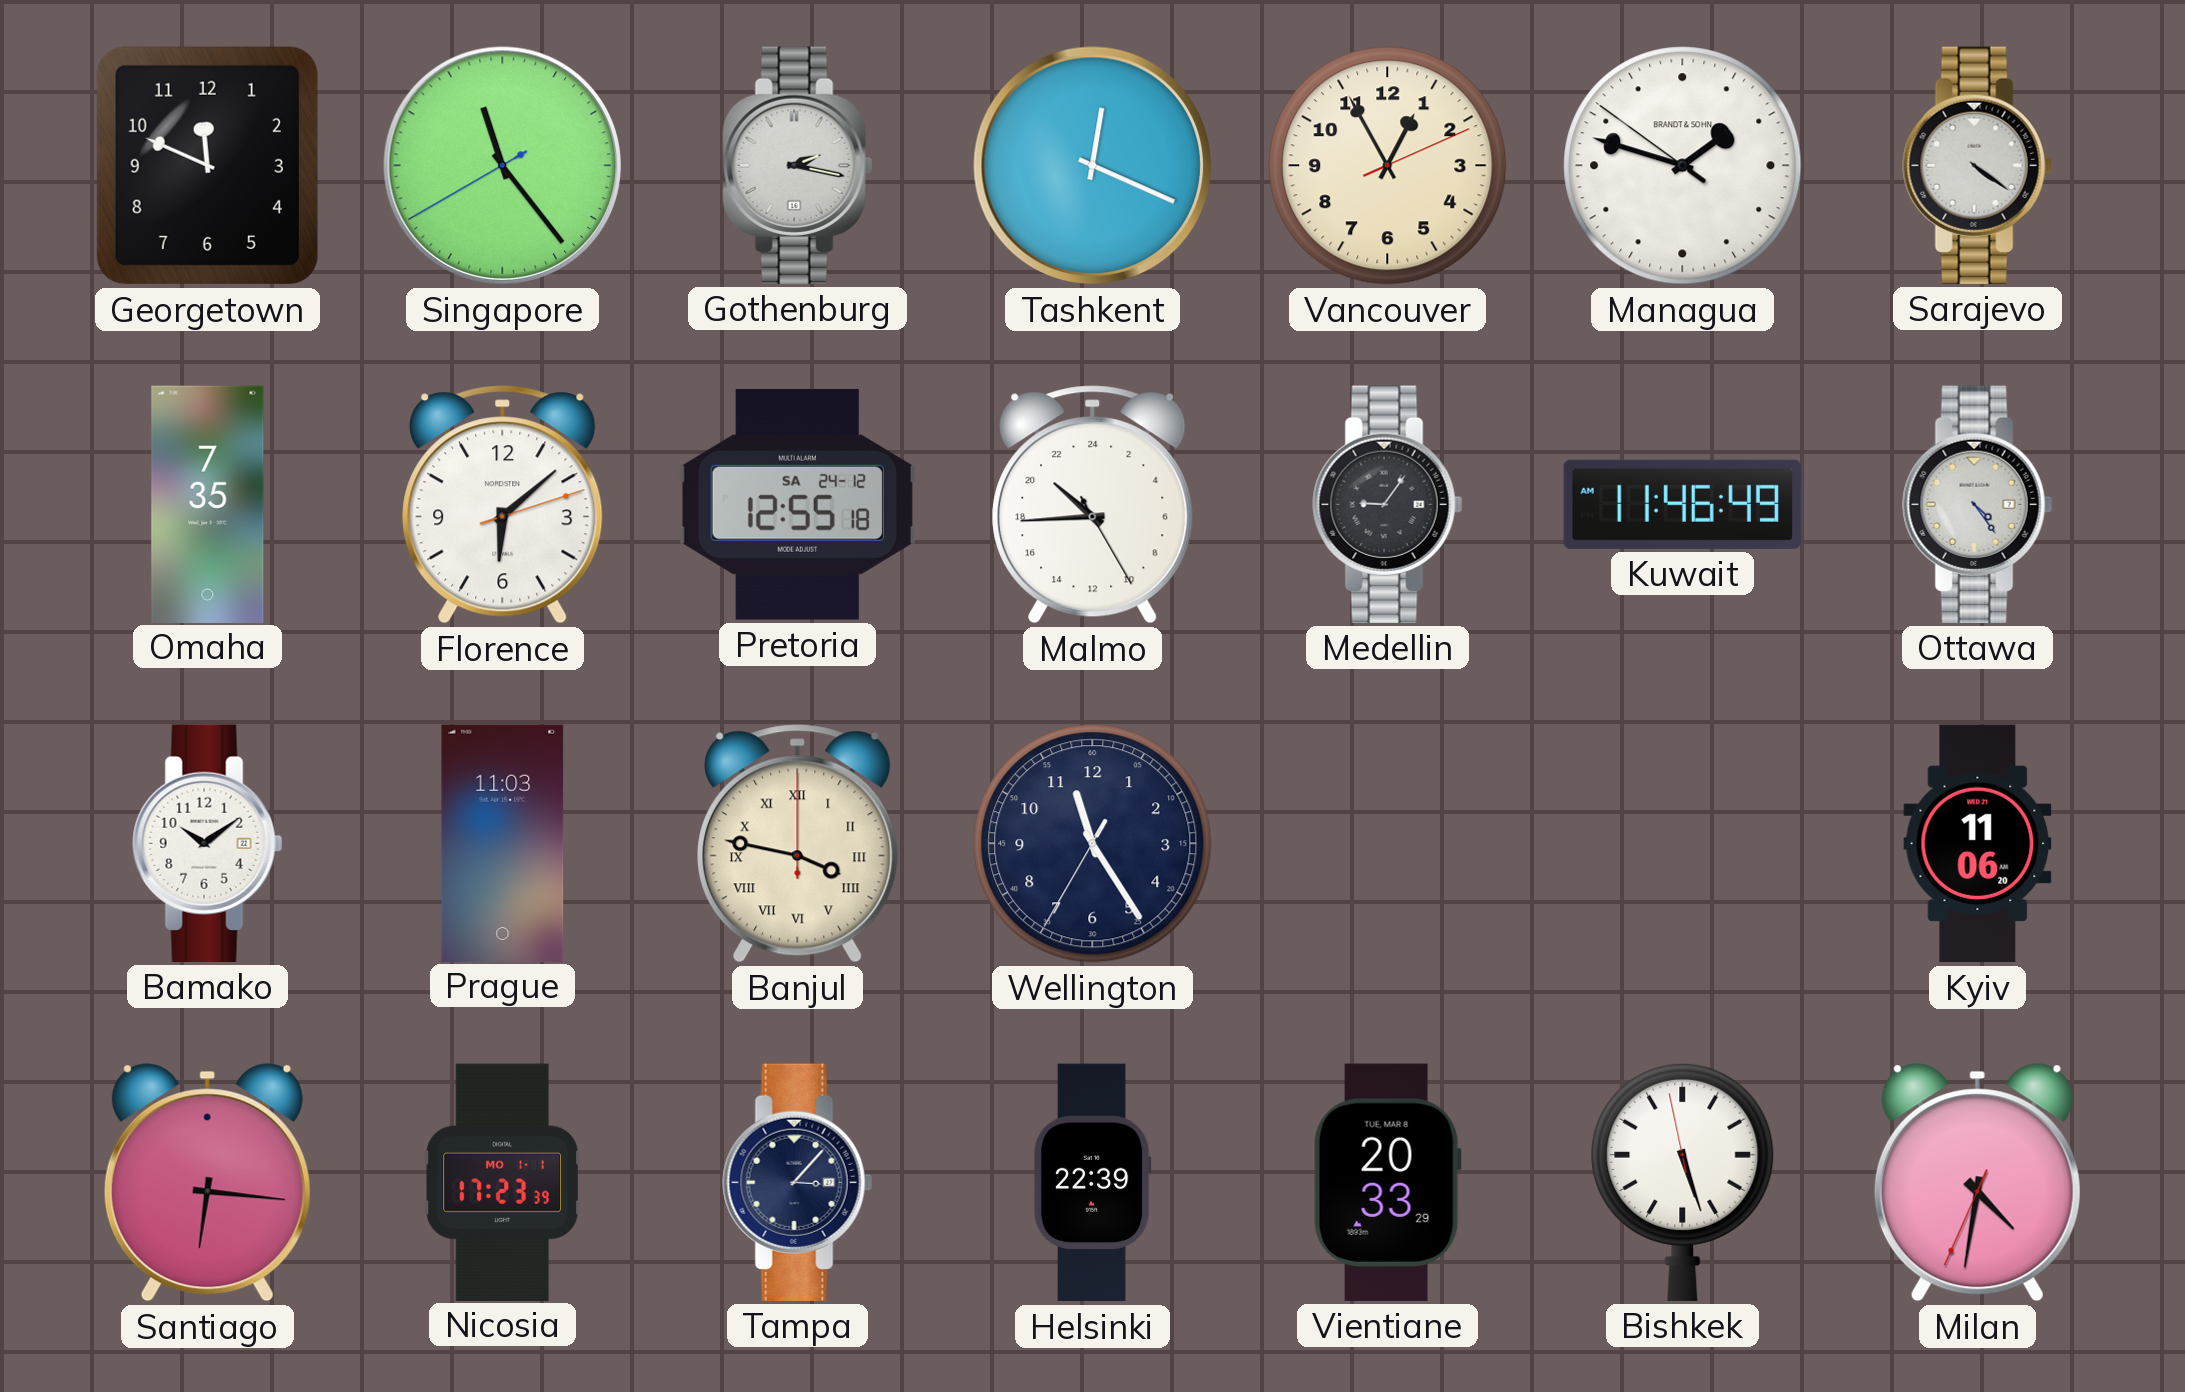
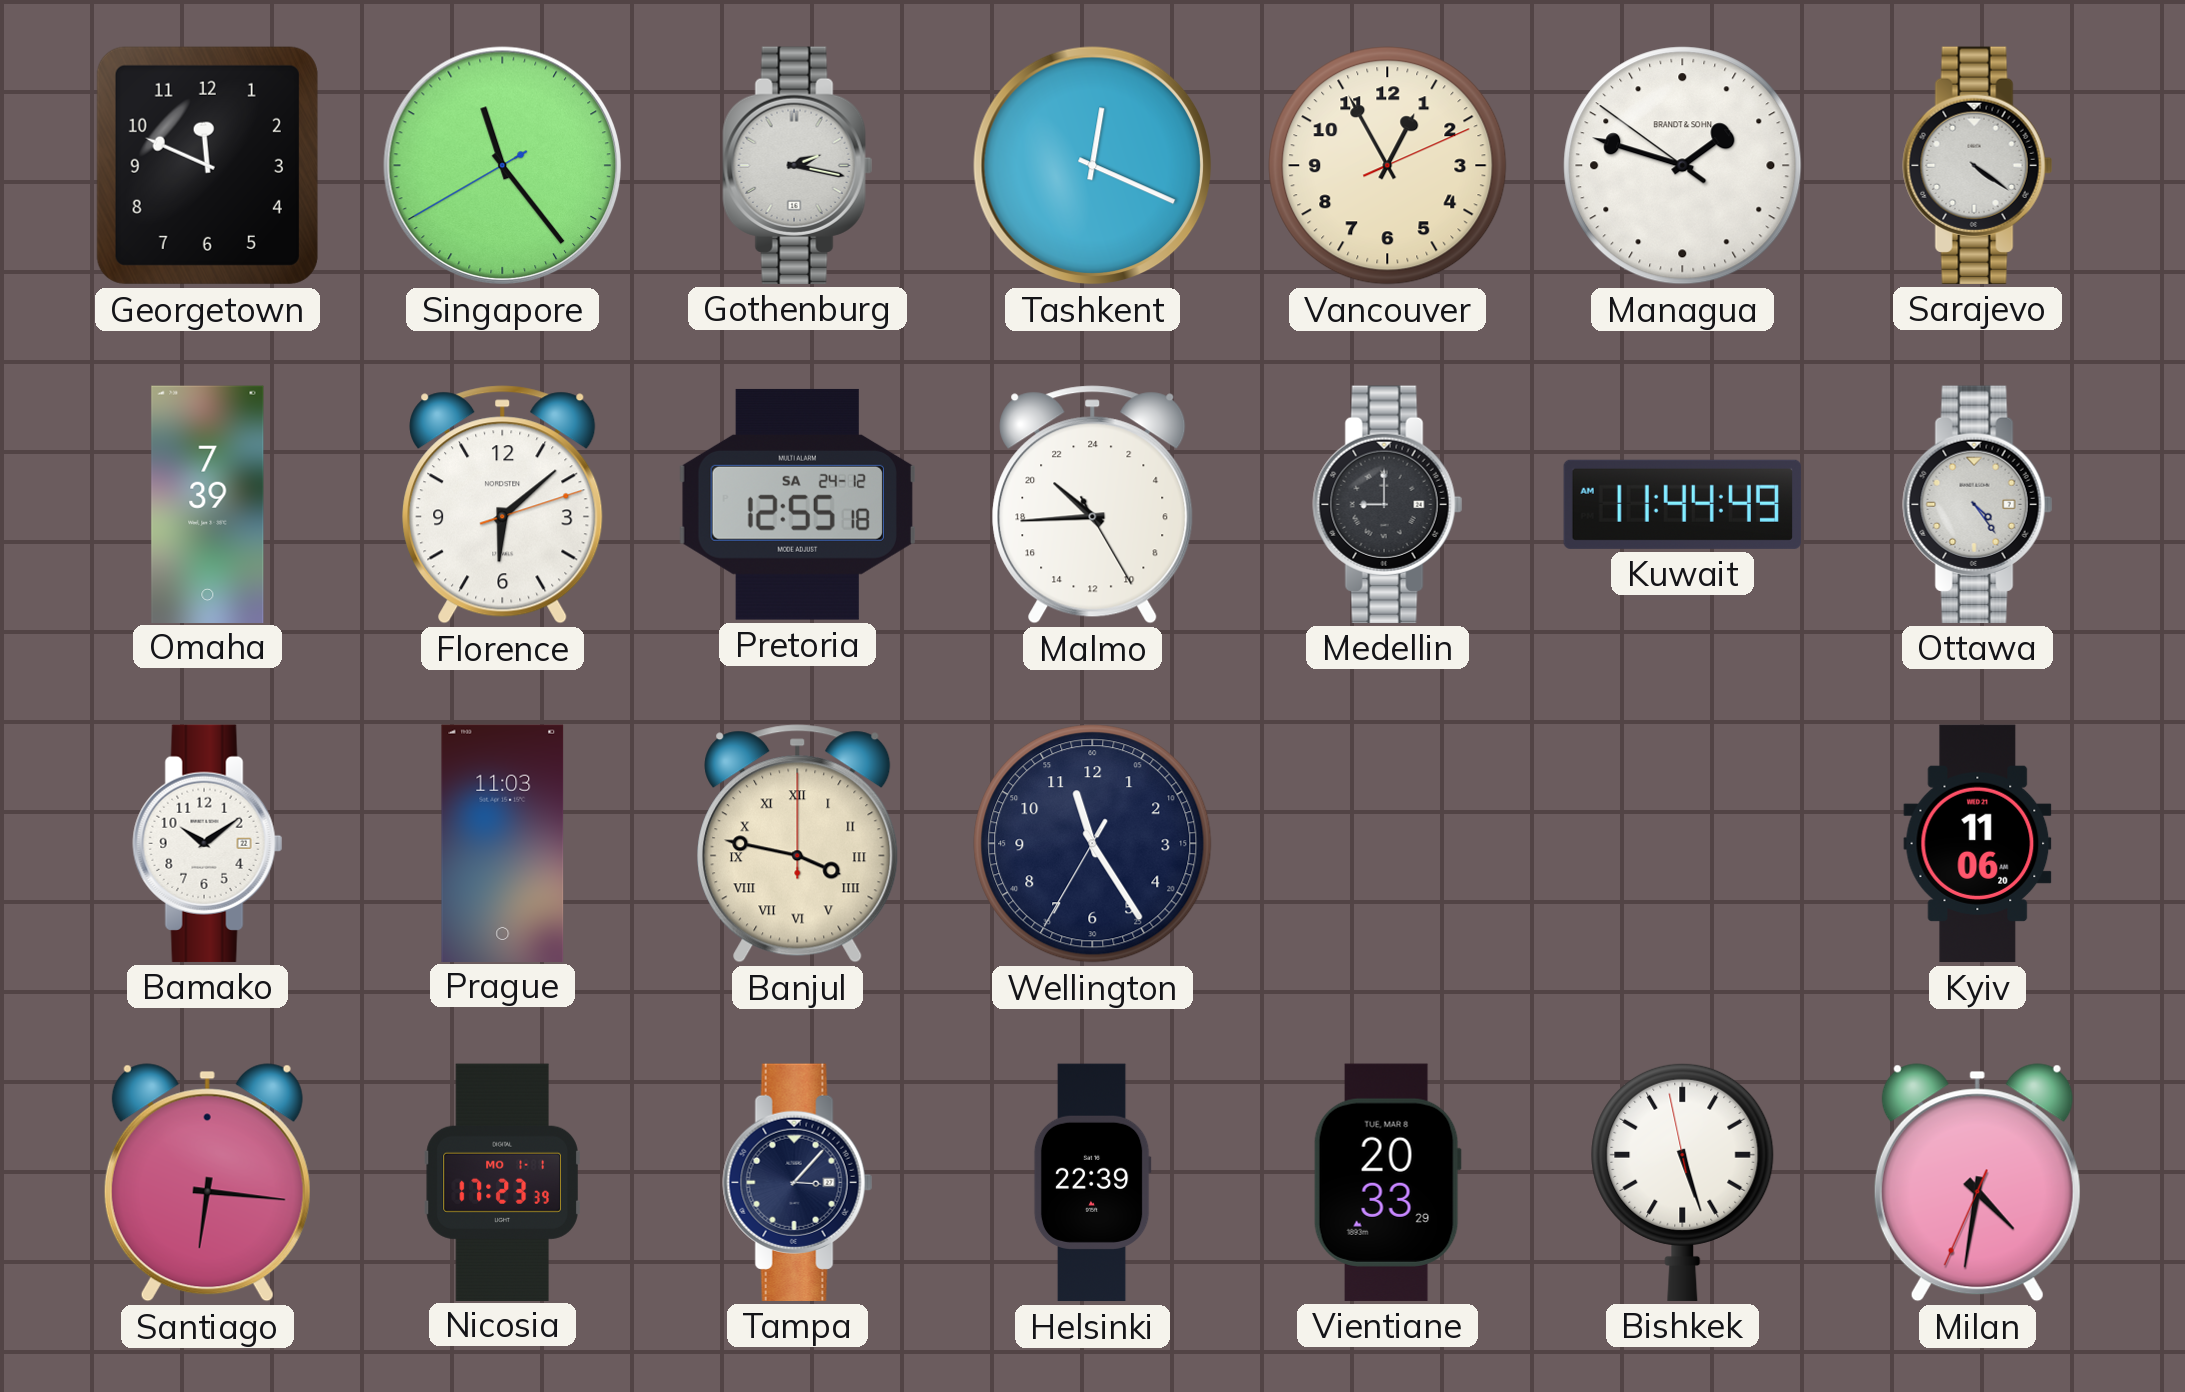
Omaha: 7:35 -> 7:39
Medellin: 9:06 -> 9:00
Kuwait: 11:46 -> 11:44
